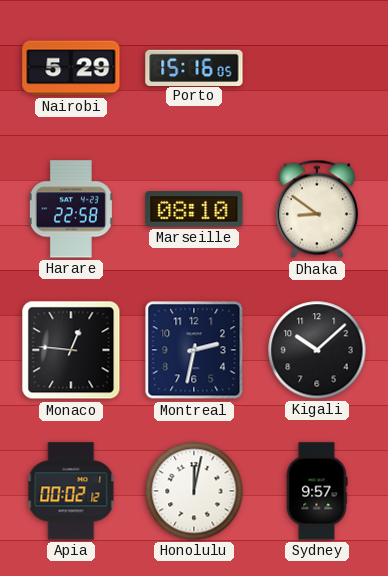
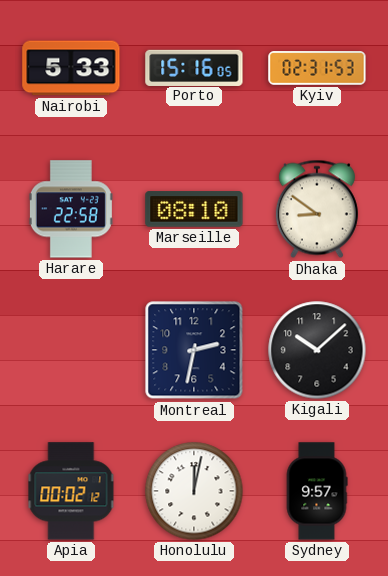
Nairobi: 5:29 -> 5:33
Kyiv: none -> 02:31
Monaco: 12:46 -> none
